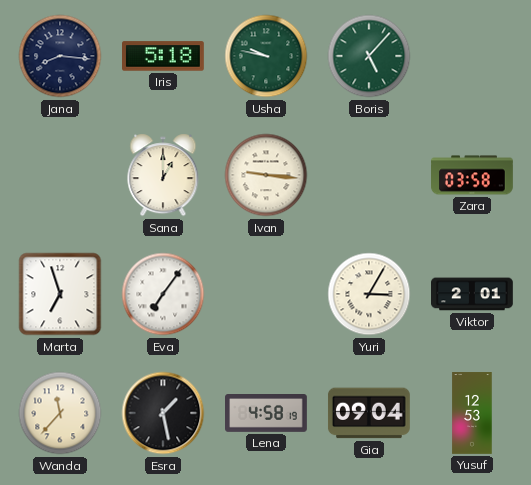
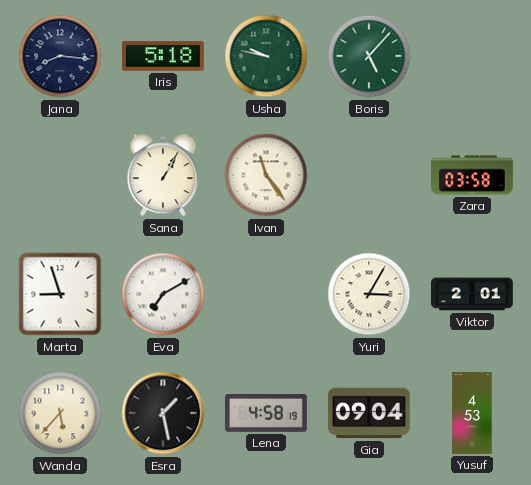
Sana: 1:00 -> 1:05
Ivan: 9:16 -> 11:24
Marta: 6:57 -> 8:57
Eva: 7:06 -> 7:10
Wanda: 11:37 -> 5:37
Yusuf: 12:53 -> 4:53
